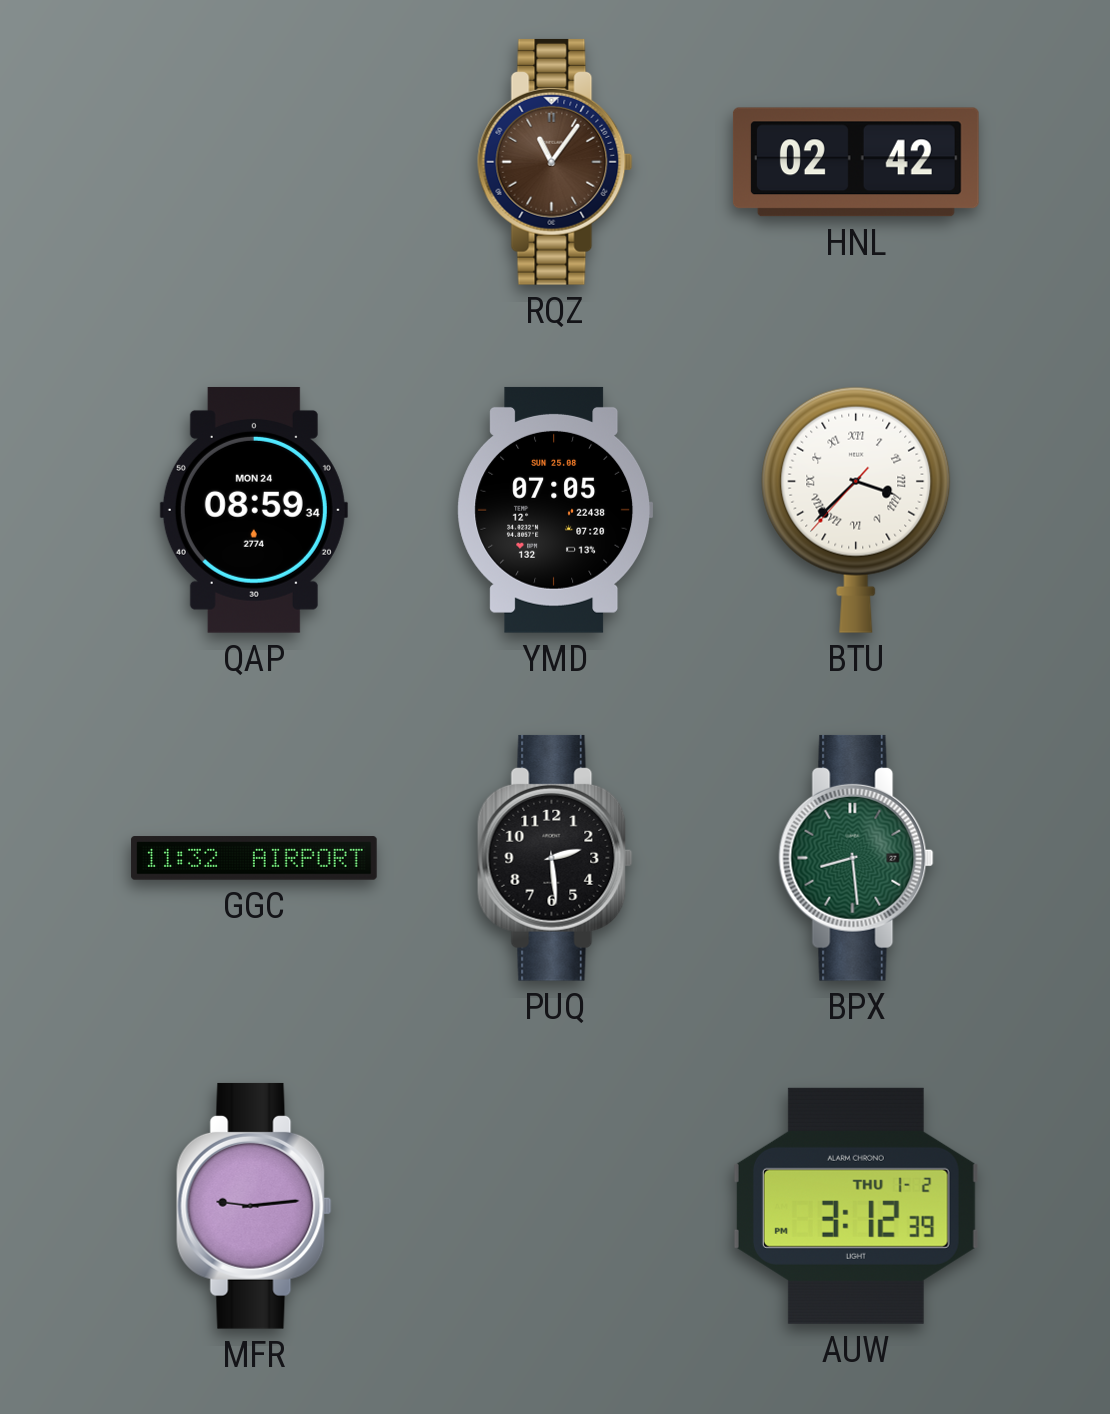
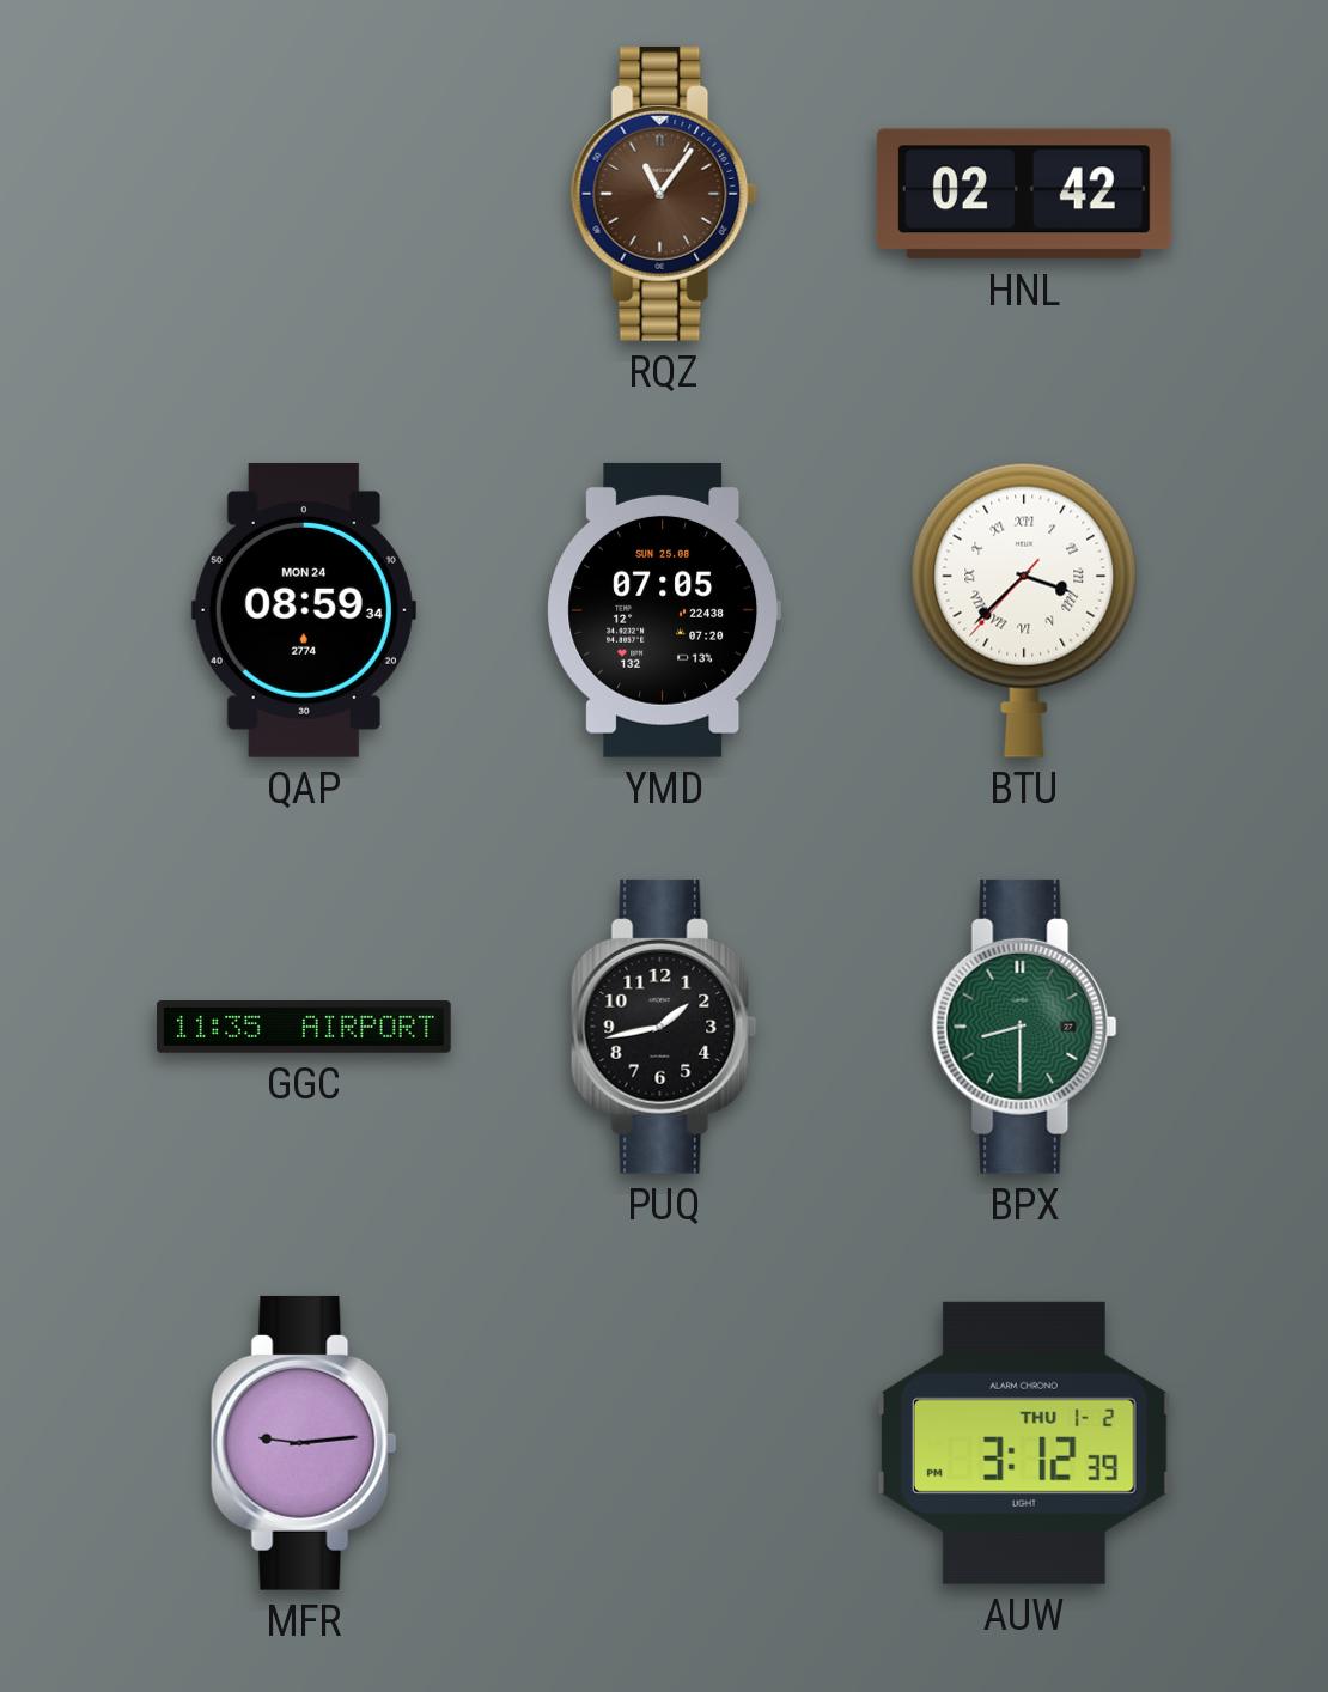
GGC: 11:32 -> 11:35
PUQ: 2:29 -> 1:43
BPX: 8:29 -> 8:30
